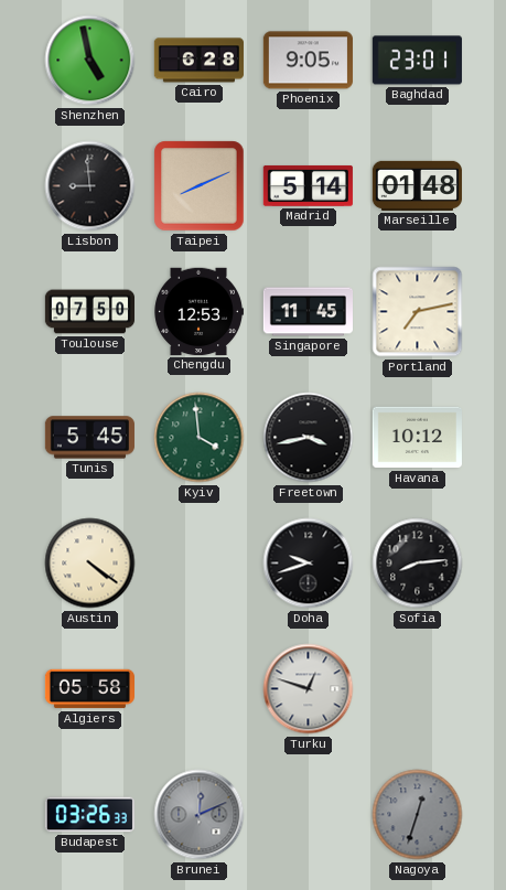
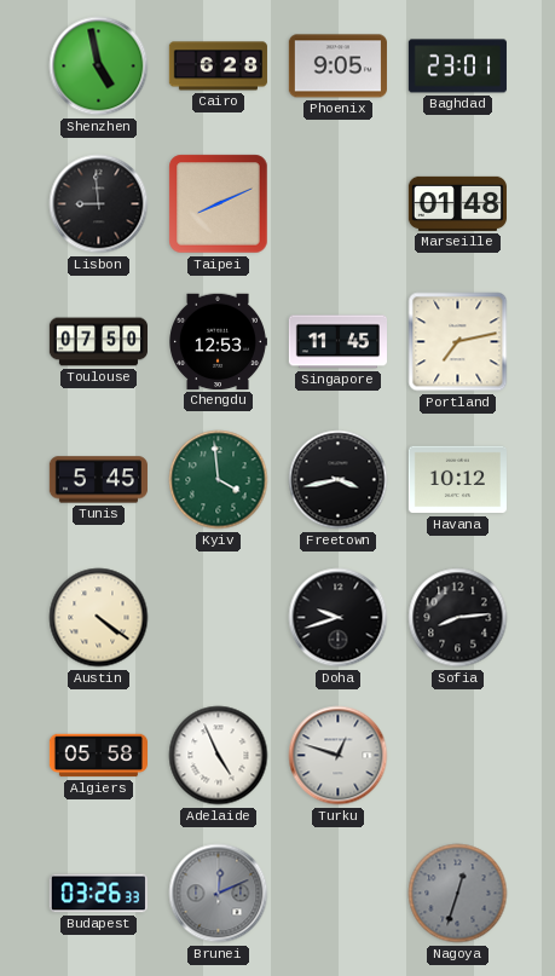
Madrid: 5:14 -> none
Adelaide: none -> 4:56
